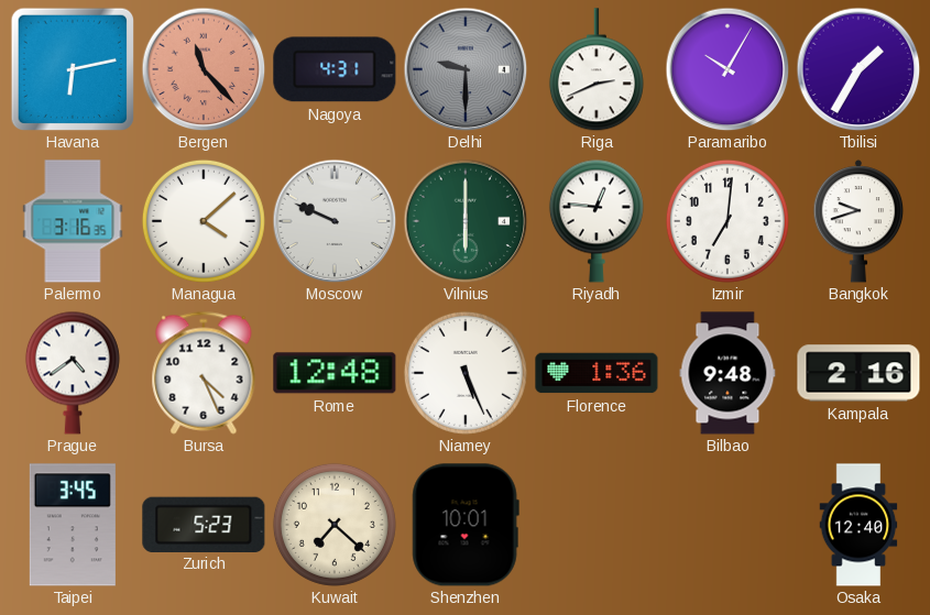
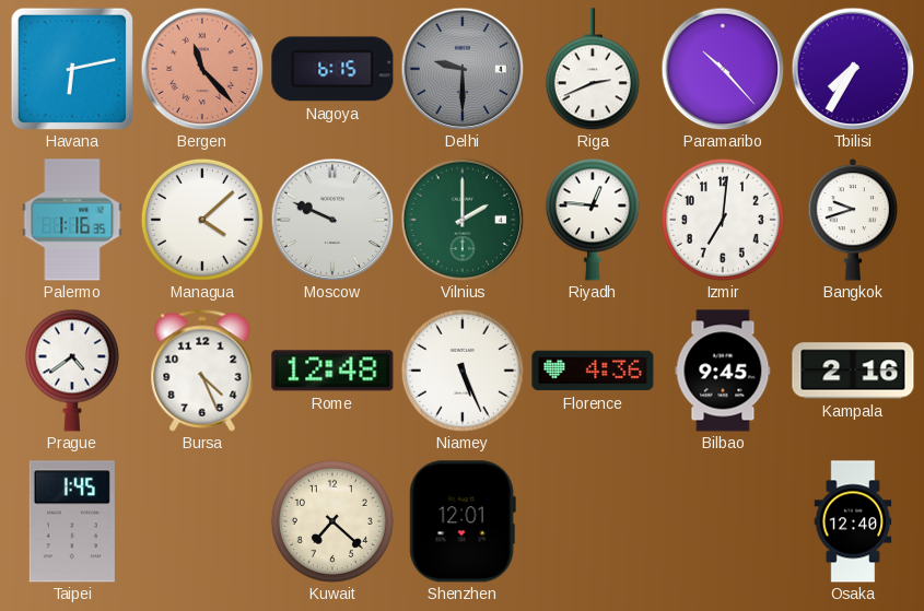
Nagoya: 4:31 -> 6:15
Paramaribo: 10:05 -> 10:23
Tbilisi: 1:35 -> 7:35
Palermo: 3:16 -> 1:16
Vilnius: 6:00 -> 2:00
Florence: 1:36 -> 4:36
Bilbao: 9:48 -> 9:45
Taipei: 3:45 -> 1:45
Zurich: 5:23 -> none
Shenzhen: 10:01 -> 12:01
